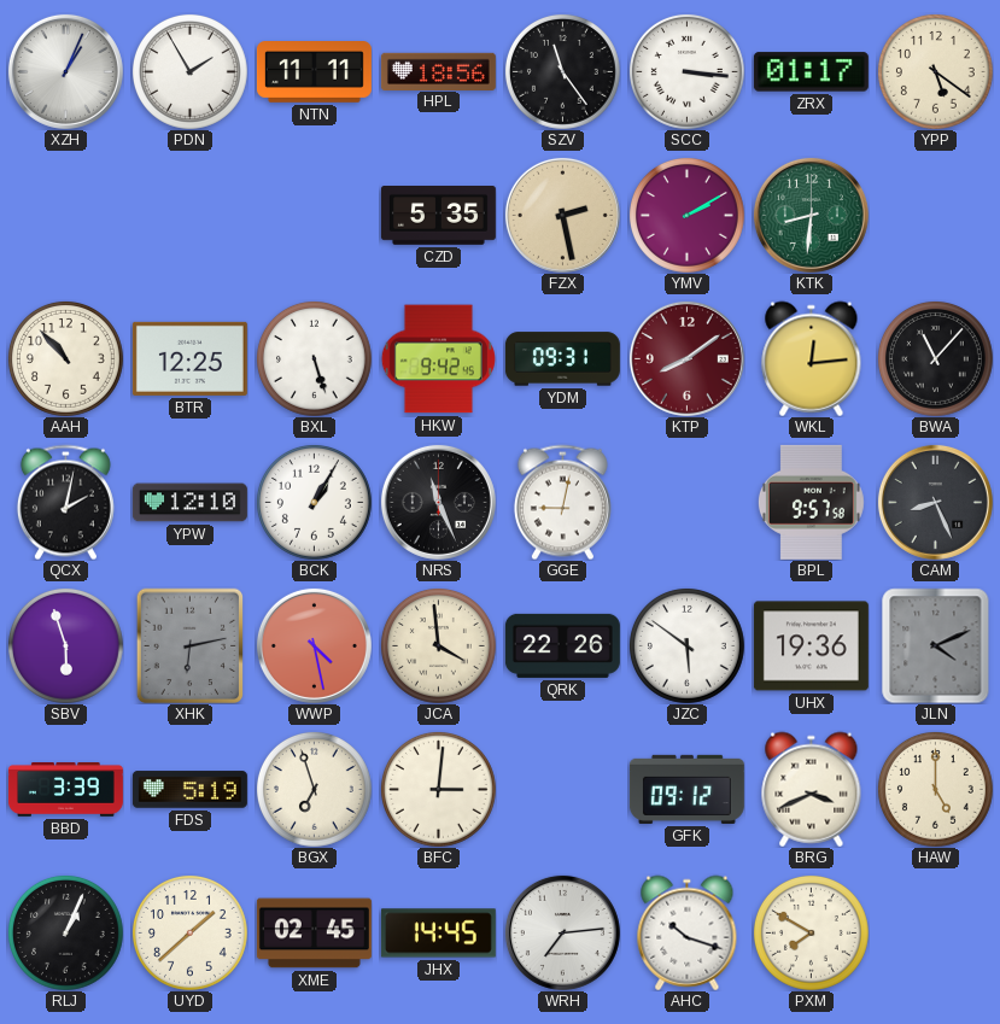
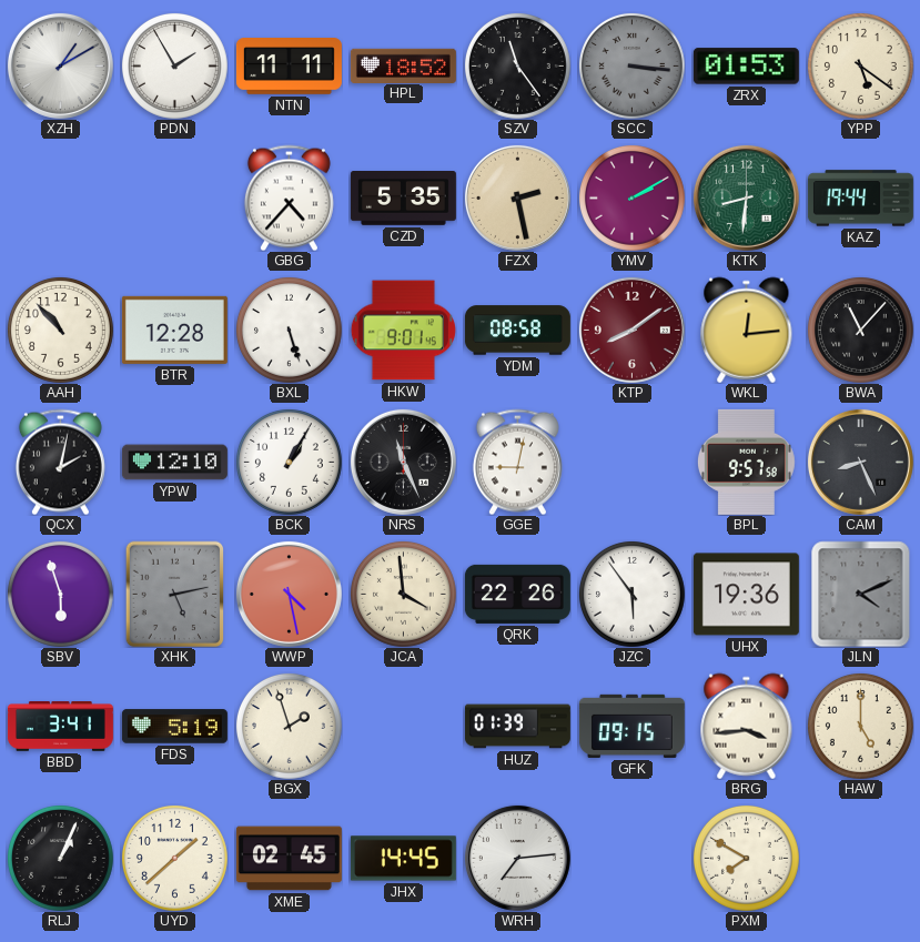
XZH: 1:04 -> 1:10
HPL: 18:56 -> 18:52
SCC dial: white -> grey
ZRX: 01:17 -> 01:53
GBG: none -> 4:37
KAZ: none -> 19:44
BTR: 12:25 -> 12:28
HKW: 9:42 -> 9:01
YDM: 09:31 -> 08:58
XHK: 6:13 -> 5:13
JZC: 5:51 -> 5:54
BBD: 3:39 -> 3:41
BGX: 6:57 -> 1:57
BFC: 3:01 -> none
HUZ: none -> 01:39
GFK: 09:12 -> 09:15
BRG: 3:41 -> 3:44
AHC: 10:18 -> none
